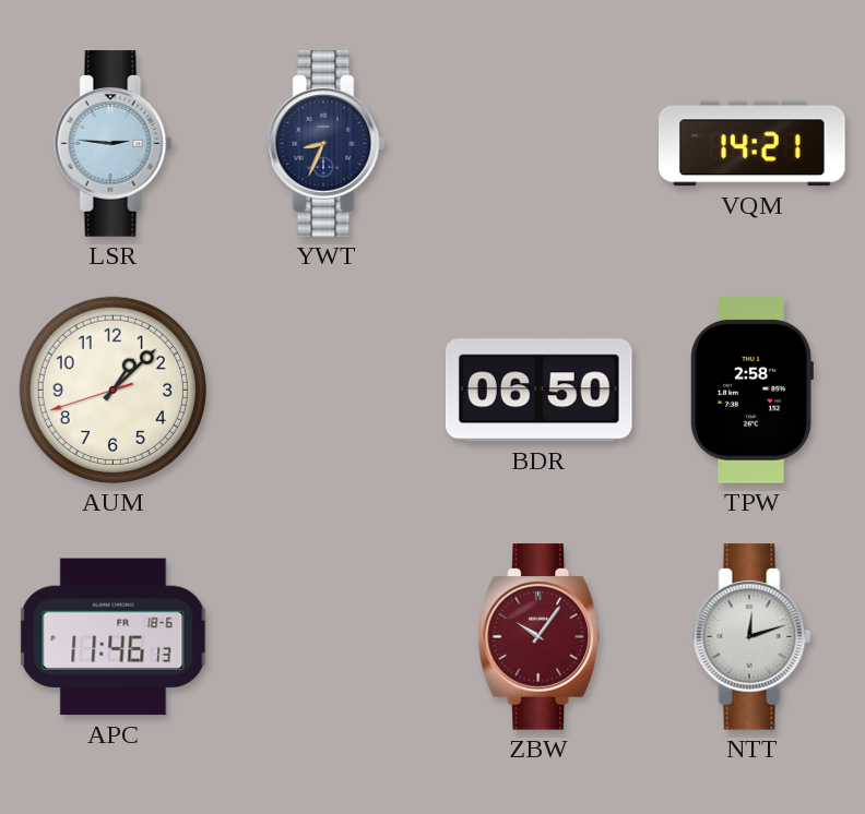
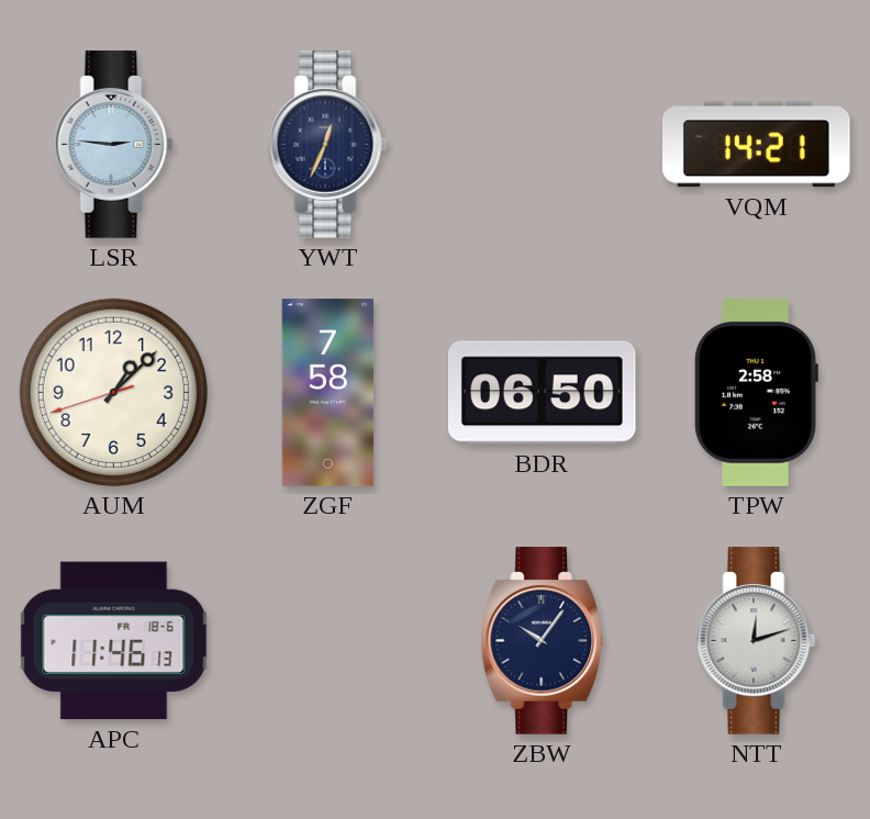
YWT: 8:34 -> 12:34
ZGF: none -> 7:58
ZBW dial: burgundy -> navy
